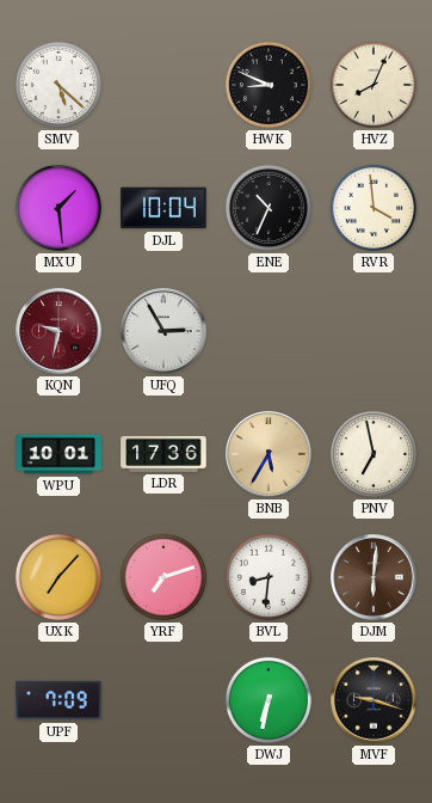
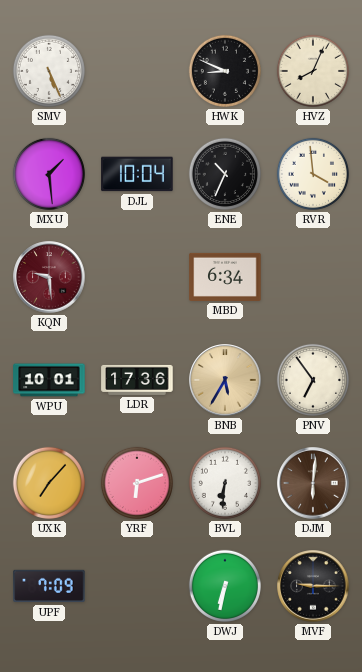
SMV: 5:22 -> 5:26
KQN: 9:32 -> 9:29
UFQ: 2:55 -> none
MBD: none -> 6:34
PNV: 6:58 -> 6:54
YRF: 7:12 -> 6:12
BVL: 8:31 -> 6:31
MVF: 9:18 -> 9:15
